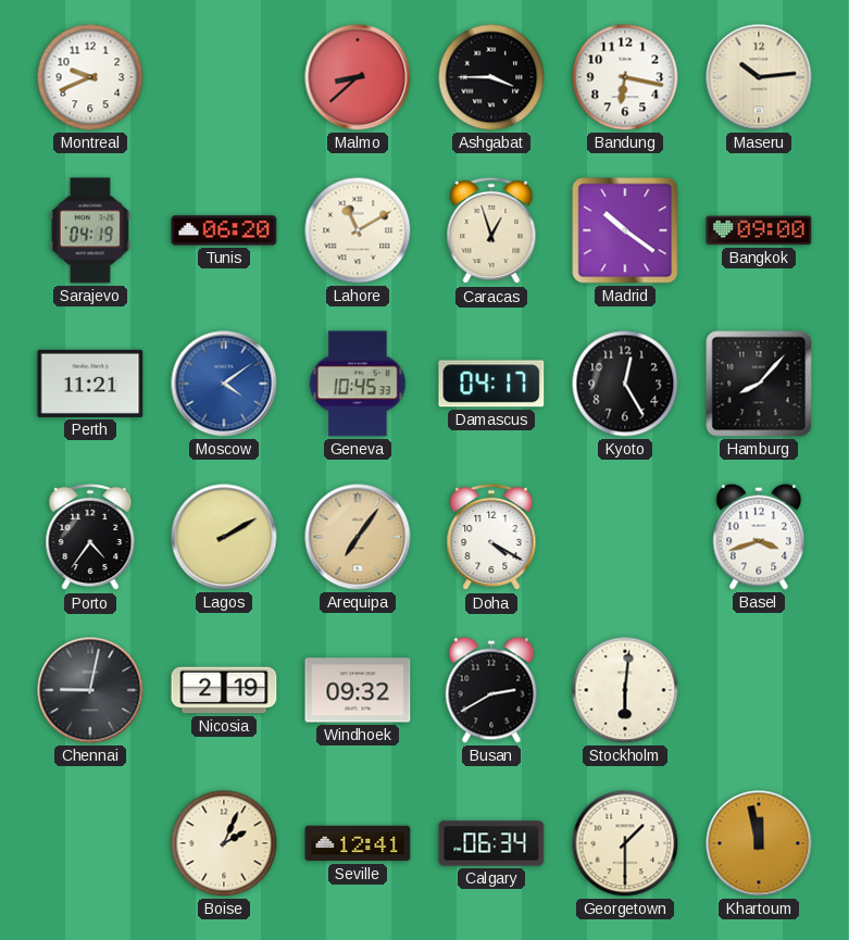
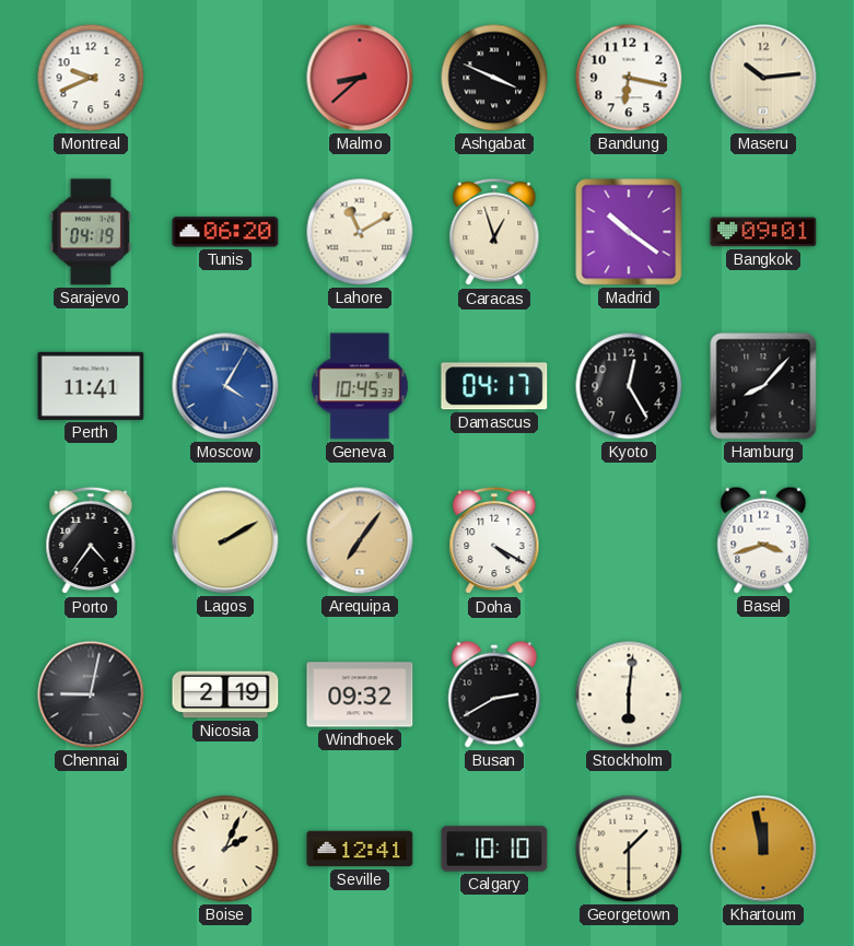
Ashgabat: 3:45 -> 3:49
Bangkok: 09:00 -> 09:01
Perth: 11:21 -> 11:41
Moscow: 4:09 -> 4:05
Calgary: 06:34 -> 10:10
